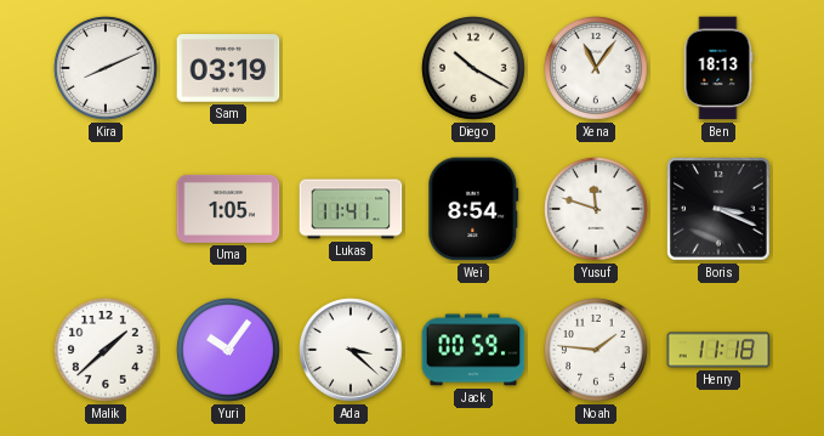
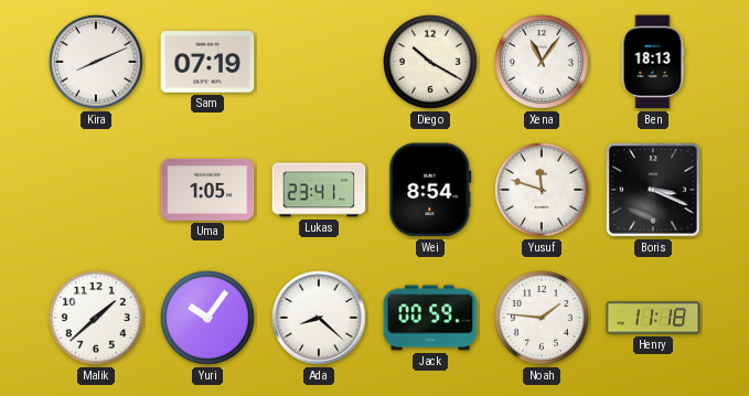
Sam: 03:19 -> 07:19
Lukas: 11:41 -> 23:41
Ada: 3:22 -> 8:22
